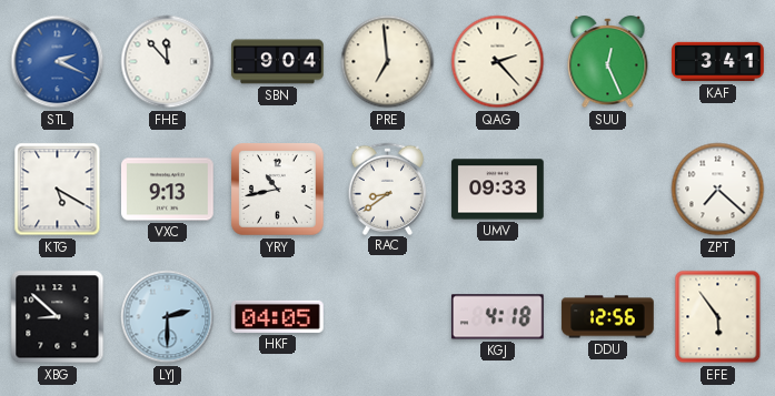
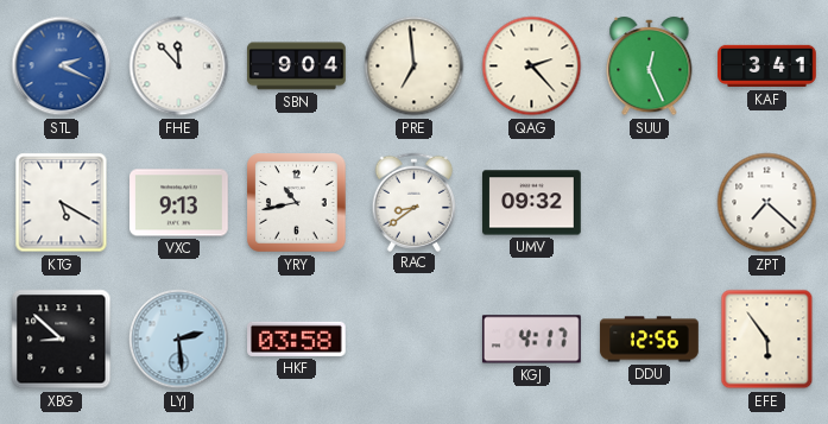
UMV: 09:33 -> 09:32
LYJ: 2:30 -> 2:29
HKF: 04:05 -> 03:58
KGJ: 4:18 -> 4:17
